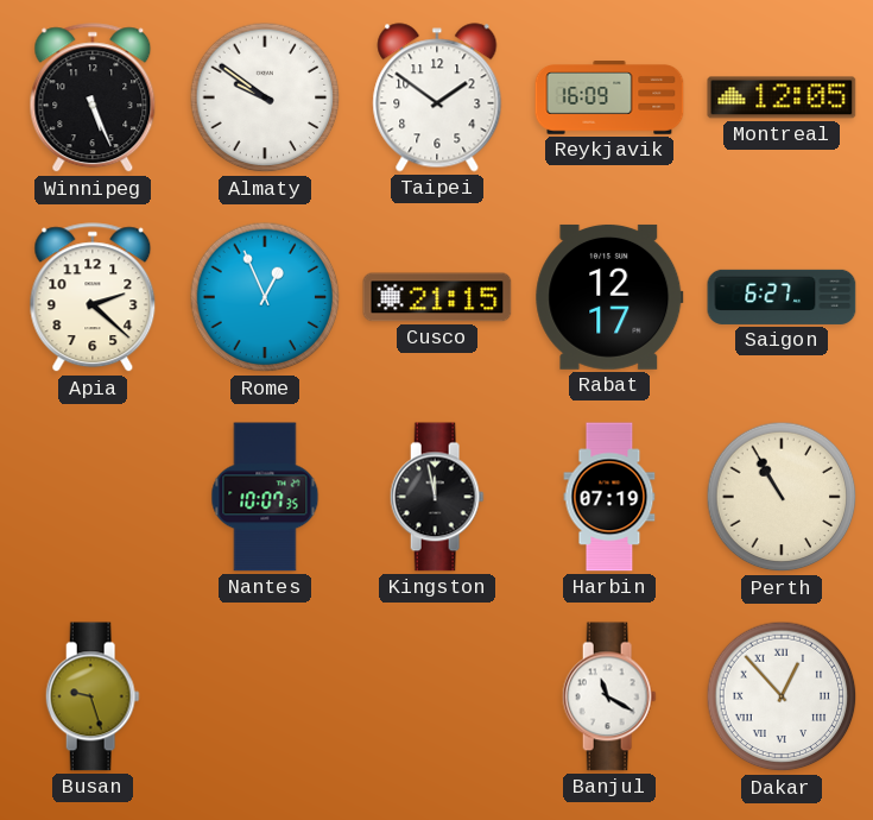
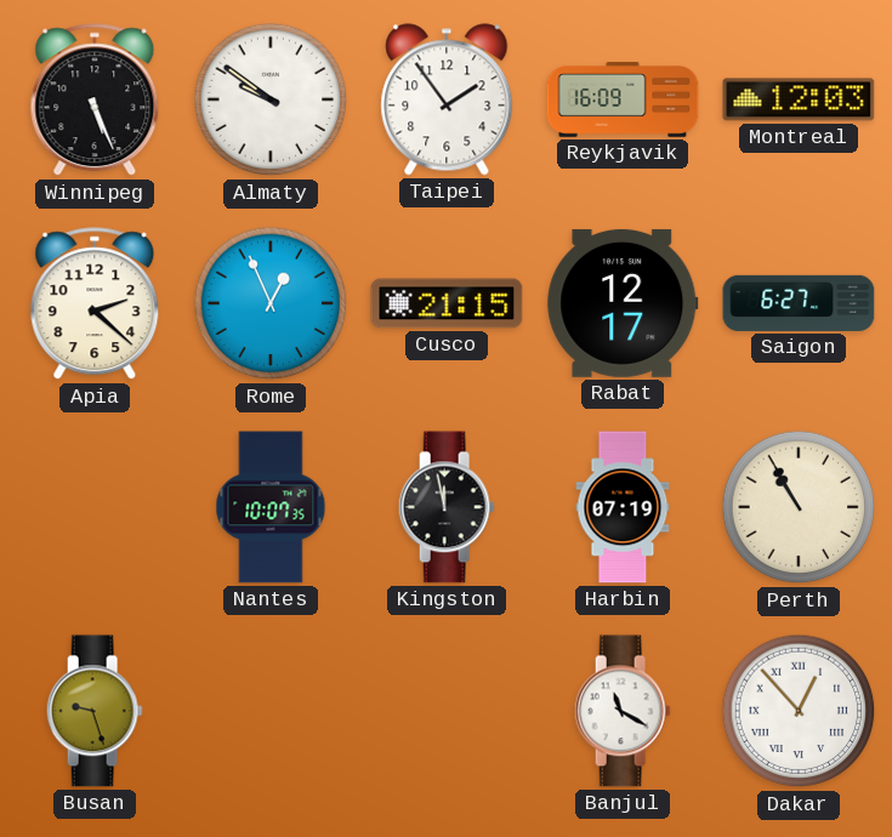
Taipei: 1:51 -> 1:54
Montreal: 12:05 -> 12:03
